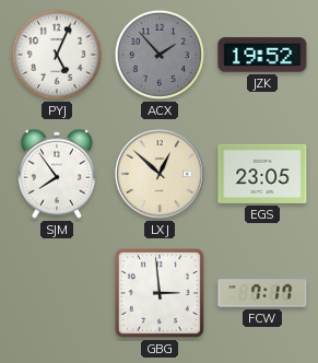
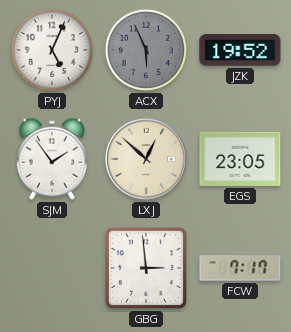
ACX: 1:53 -> 5:56
SJM: 7:54 -> 1:54
